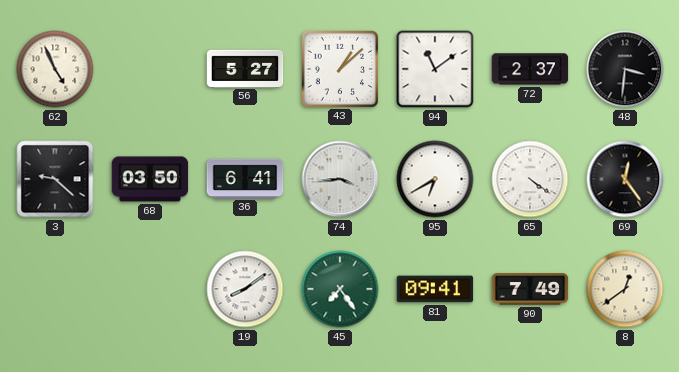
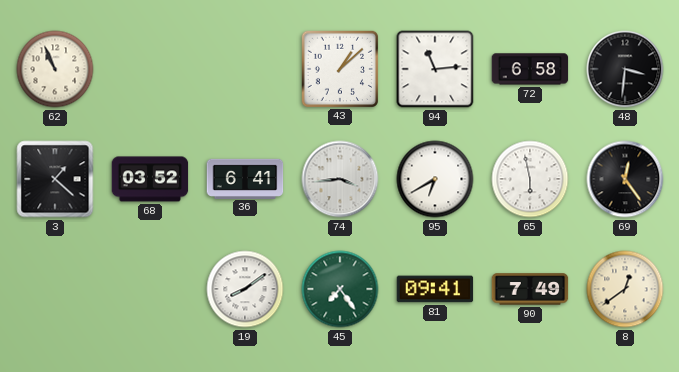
62: 4:56 -> 10:56
56: 5:27 -> none
94: 11:09 -> 11:14
72: 2:37 -> 6:58
3: 9:22 -> 1:22
68: 03:50 -> 03:52
65: 4:21 -> 5:58
